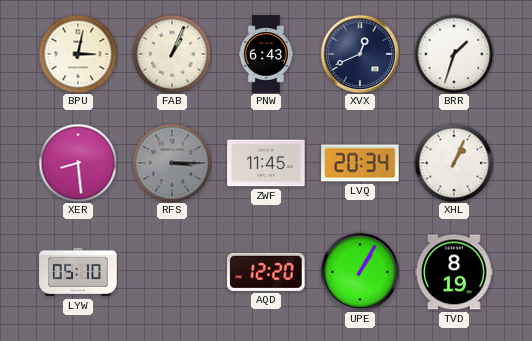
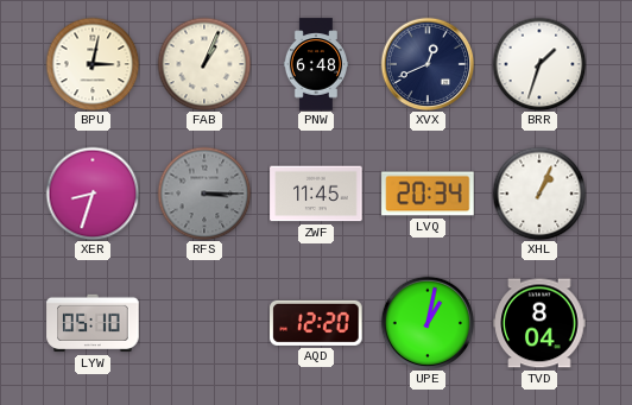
PNW: 6:43 -> 6:48
XER: 8:29 -> 8:33
UPE: 1:05 -> 1:02
TVD: 8:19 -> 8:04
